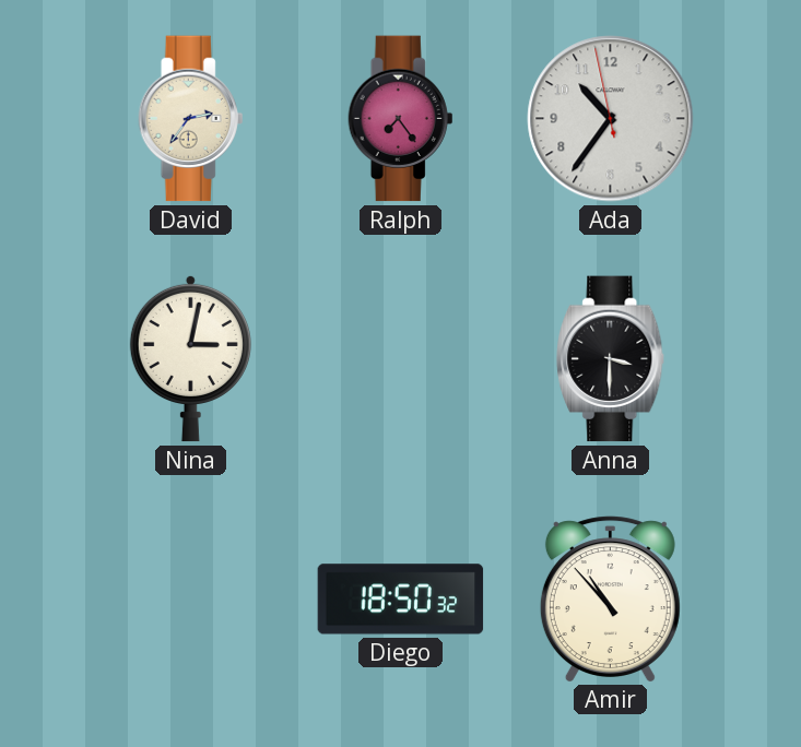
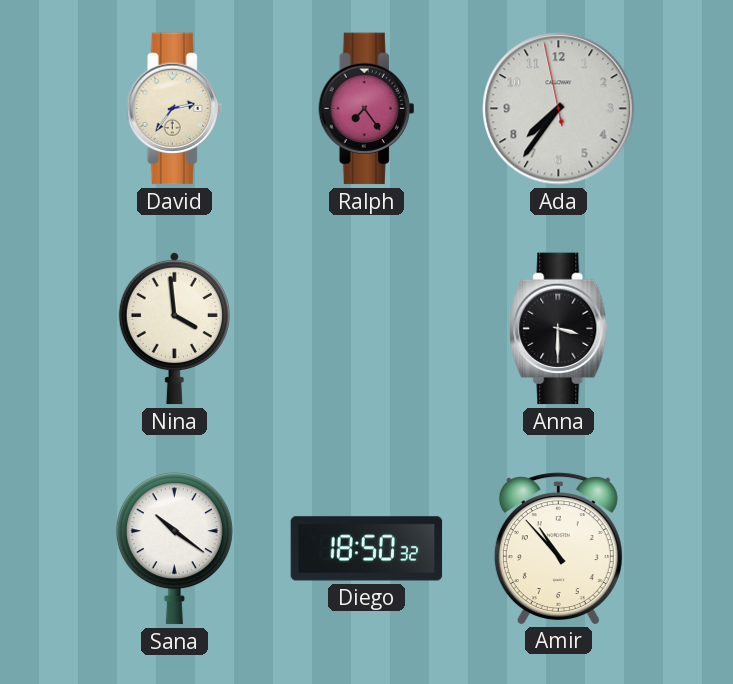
Ada: 10:35 -> 7:35
Nina: 3:02 -> 3:59
Sana: none -> 10:21
